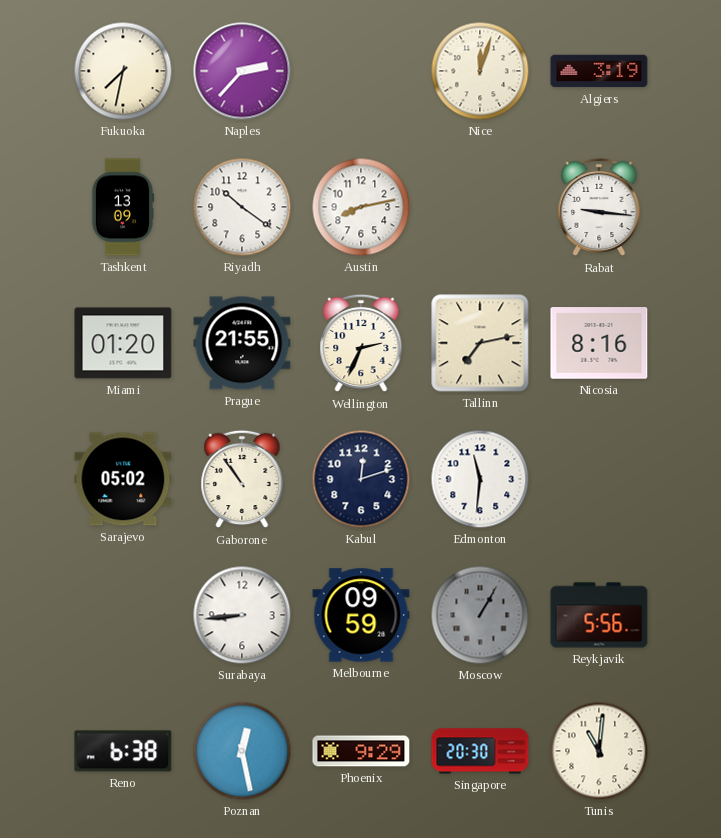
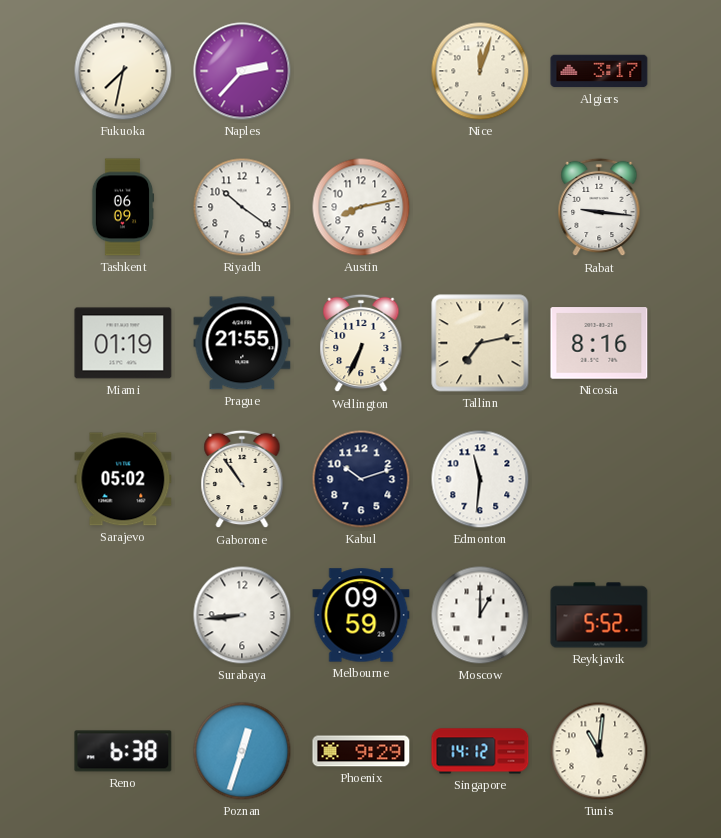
Algiers: 3:19 -> 3:17
Tashkent: 13:09 -> 06:09
Miami: 01:20 -> 01:19
Wellington: 2:34 -> 6:34
Kabul: 12:12 -> 10:12
Moscow: 1:05 -> 1:00
Moscow dial: grey -> white
Reykjavik: 5:56 -> 5:52
Poznan: 12:28 -> 12:33
Singapore: 20:30 -> 14:12
